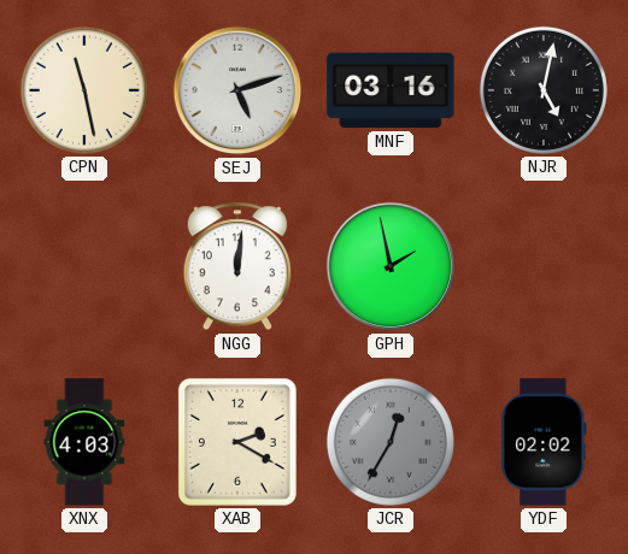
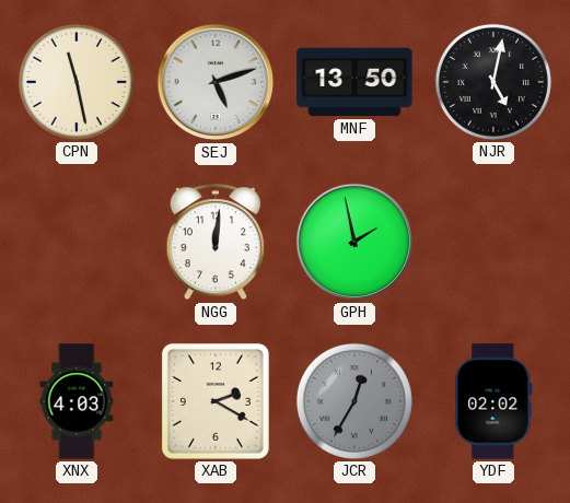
MNF: 03:16 -> 13:50
